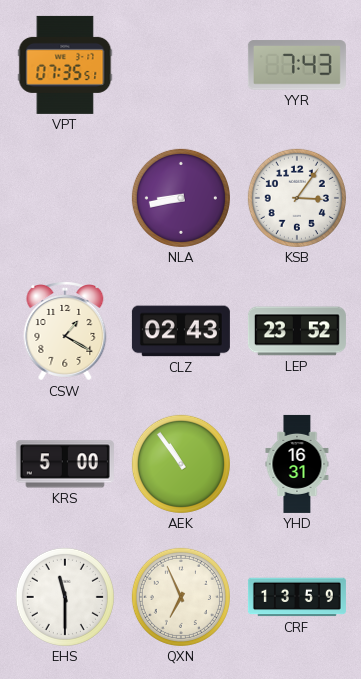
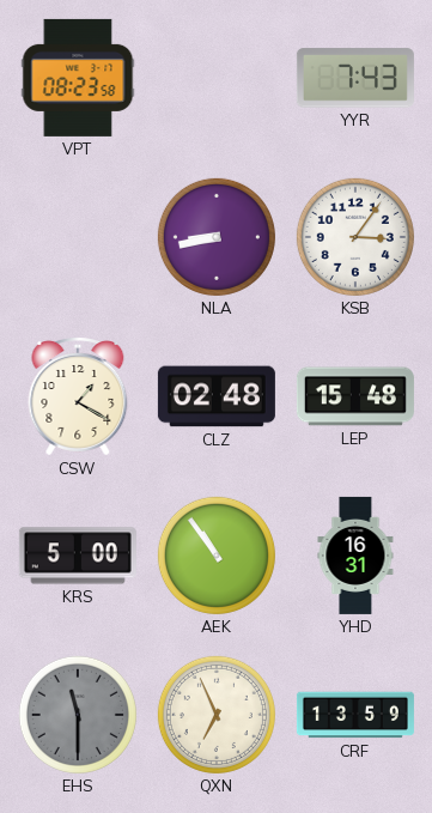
VPT: 07:35 -> 08:23
CLZ: 02:43 -> 02:48
LEP: 23:52 -> 15:48
EHS dial: white -> grey
